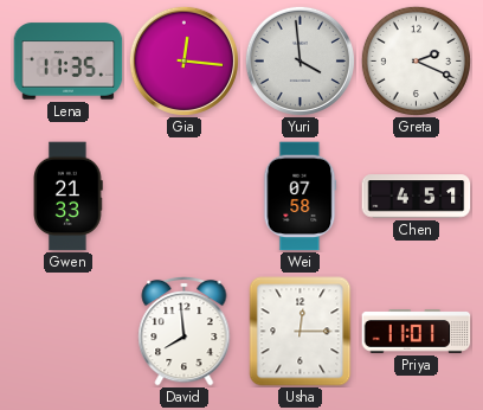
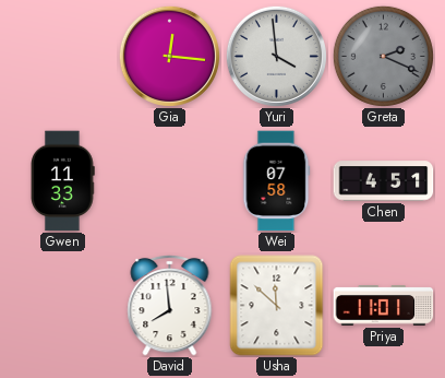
Lena: 11:35 -> none
Greta dial: white -> grey
Gwen: 21:33 -> 11:33
Usha: 12:15 -> 11:52
